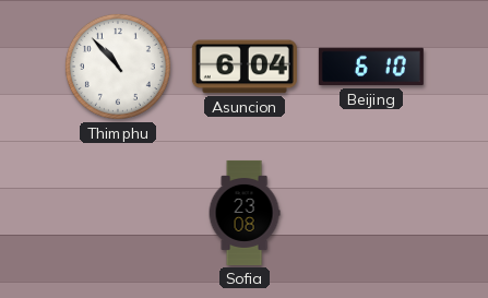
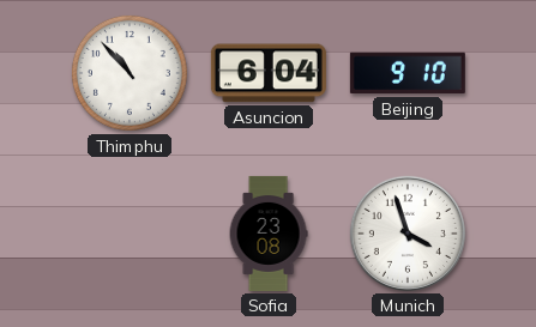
Beijing: 6:10 -> 9:10
Munich: none -> 3:57
